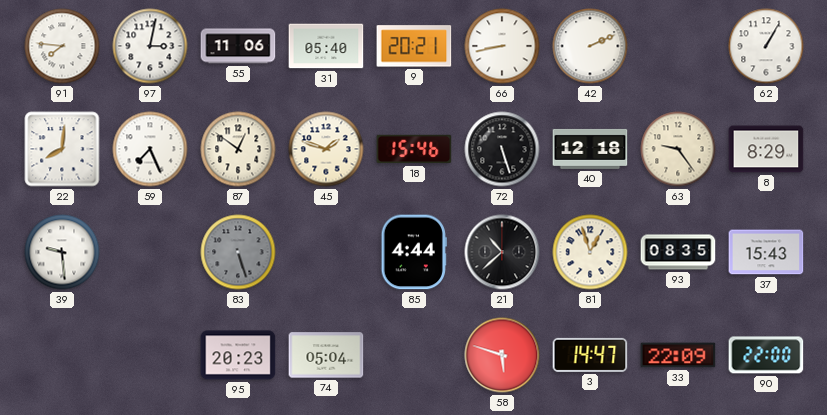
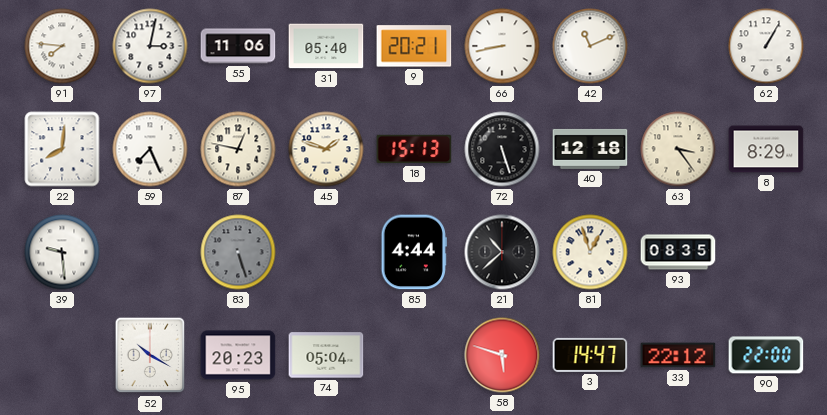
42: 2:11 -> 11:11
87: 12:51 -> 12:47
18: 15:46 -> 15:13
63: 9:24 -> 3:24
37: 15:43 -> none
52: none -> 10:20
33: 22:09 -> 22:12
